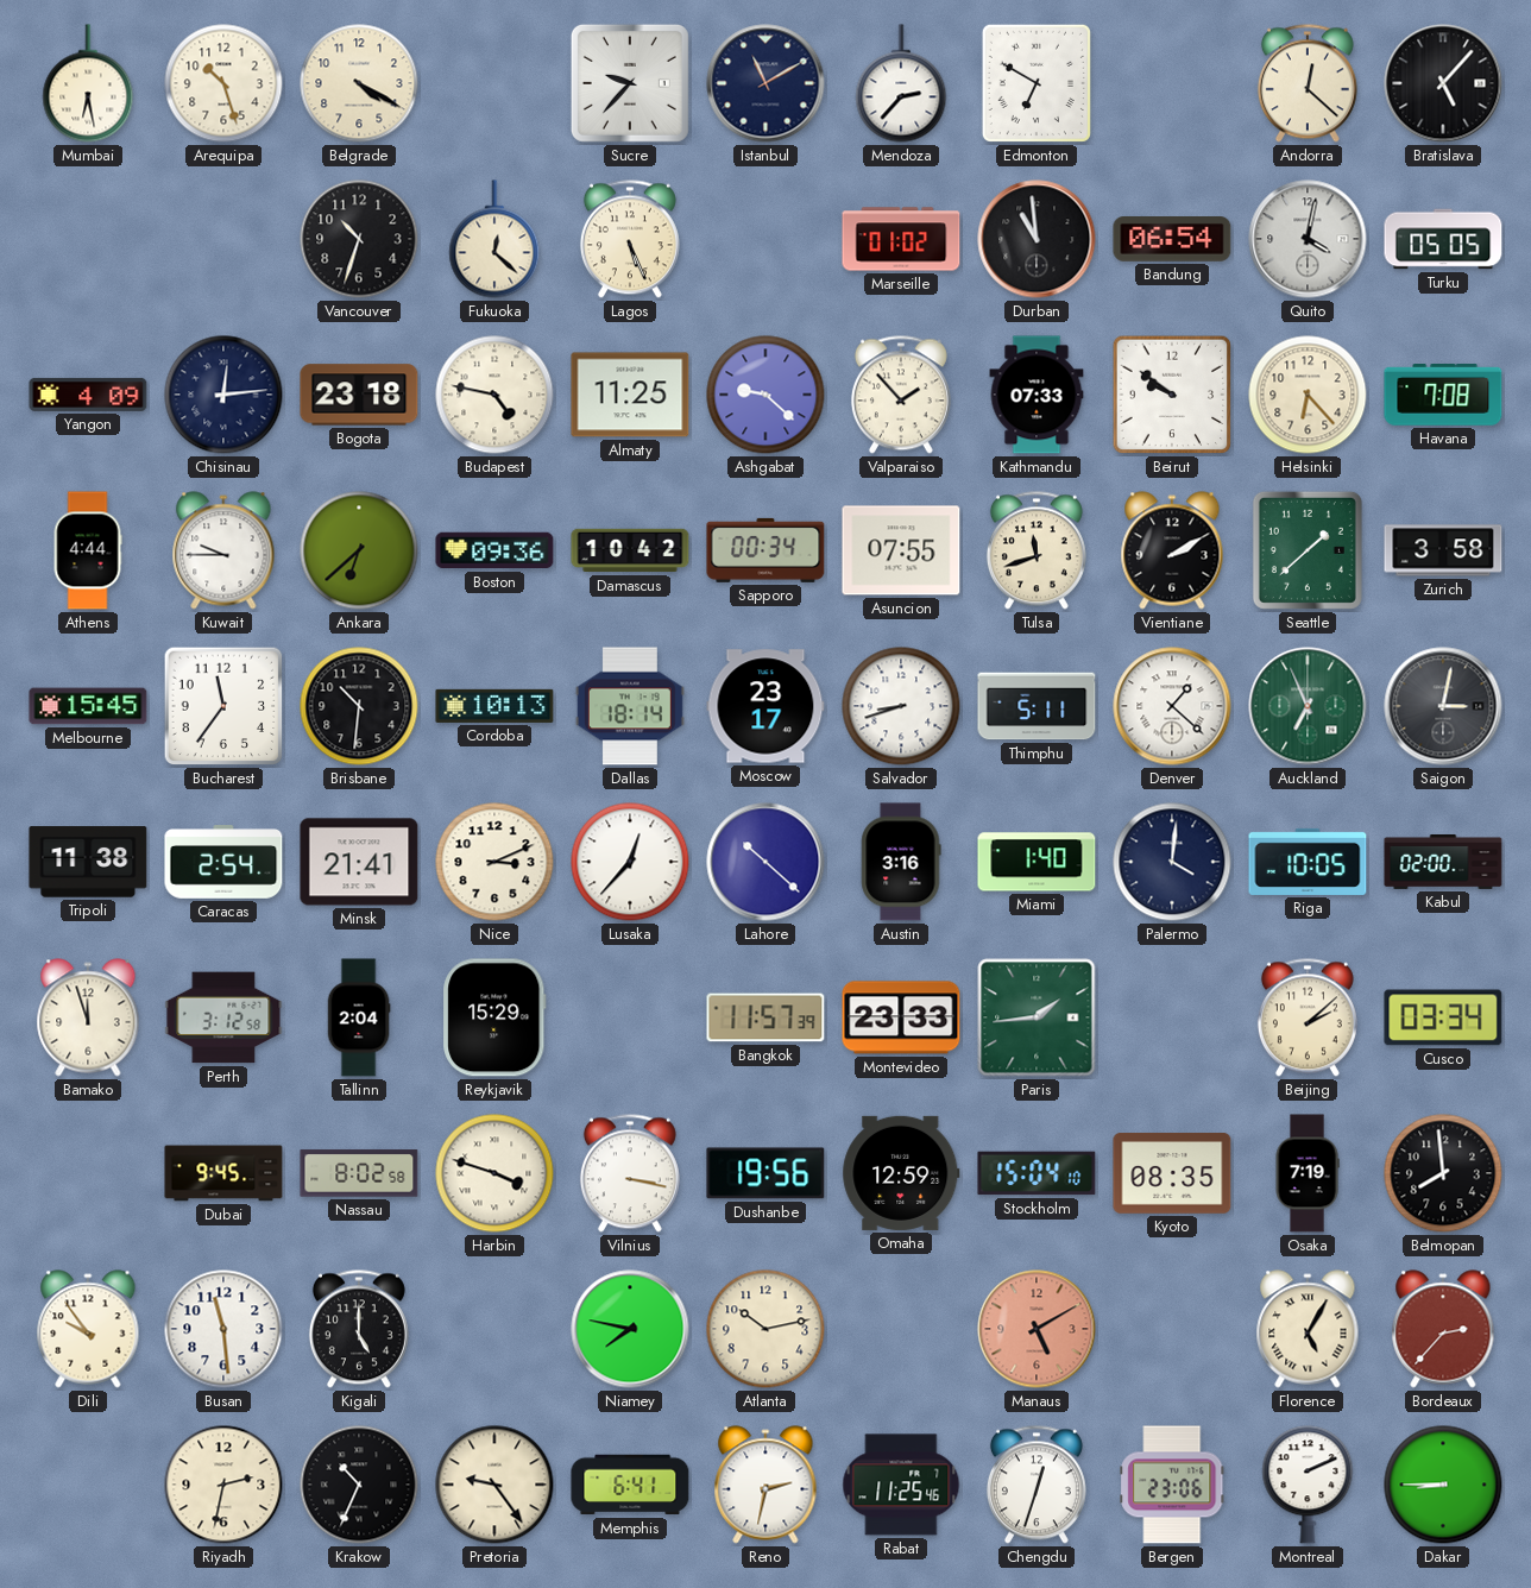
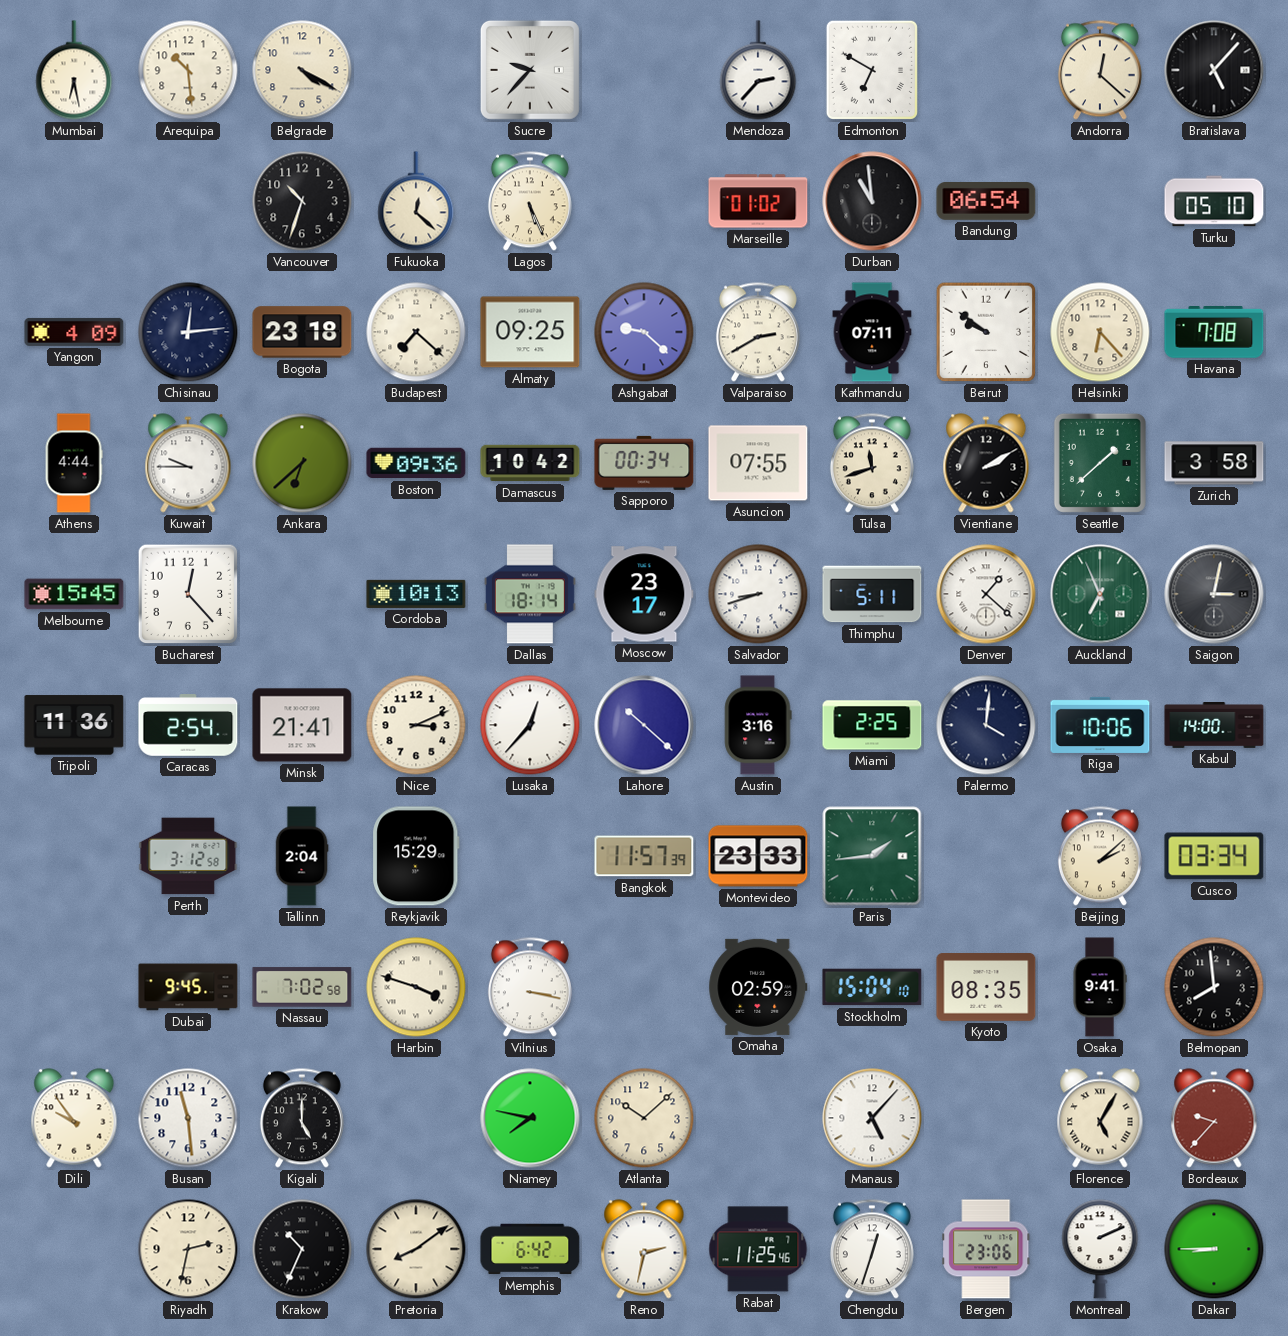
Arequipa: 10:27 -> 10:29
Istanbul: 11:10 -> none
Quito: 4:02 -> none
Turku: 05:05 -> 05:10
Budapest: 4:47 -> 7:22
Almaty: 11:25 -> 09:25
Valparaiso: 1:53 -> 2:40
Kathmandu: 07:33 -> 07:11
Bucharest: 11:36 -> 12:23
Brisbane: 10:31 -> none
Tripoli: 11:38 -> 11:36
Miami: 1:40 -> 2:25
Riga: 10:05 -> 10:06
Kabul: 02:00 -> 14:00
Bamako: 11:57 -> none
Nassau: 8:02 -> 7:02
Dushanbe: 19:56 -> none
Omaha: 12:59 -> 02:59
Osaka: 7:19 -> 9:41
Atlanta: 10:13 -> 10:08
Manaus: 5:10 -> 5:07
Manaus dial: salmon -> white
Bordeaux: 2:37 -> 9:37
Pretoria: 9:24 -> 8:09
Memphis: 6:41 -> 6:42
